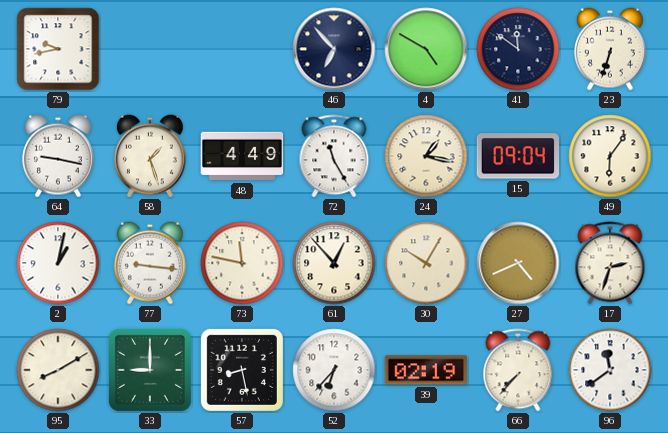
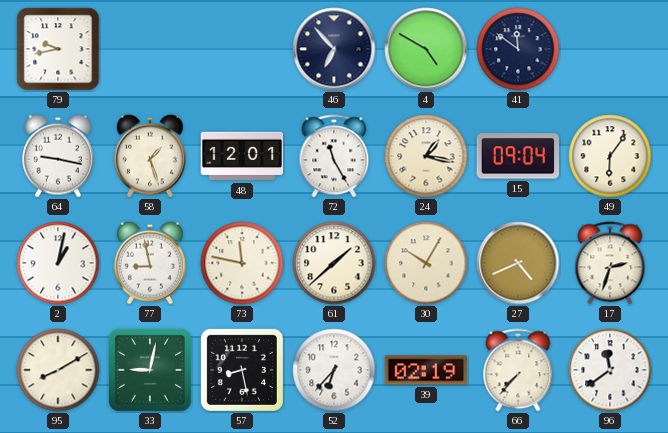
23: 6:33 -> none
48: 4:49 -> 12:01
77: 9:16 -> 8:58
61: 12:53 -> 1:38
33: 9:00 -> 9:02
